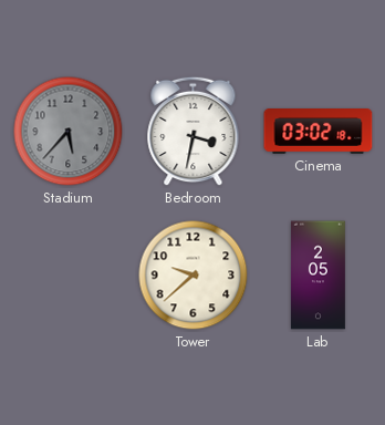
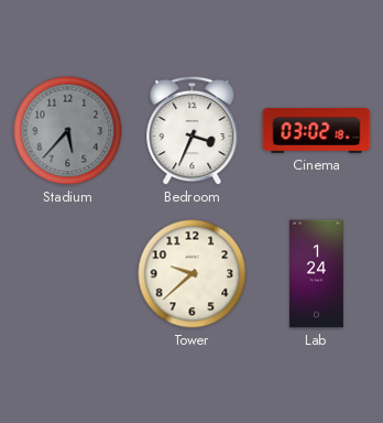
Bedroom: 3:32 -> 3:34
Lab: 2:05 -> 1:24
